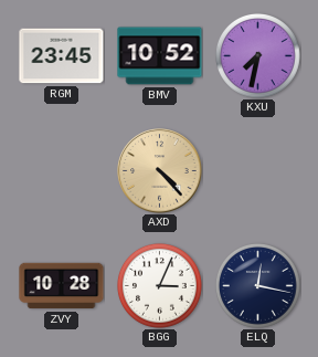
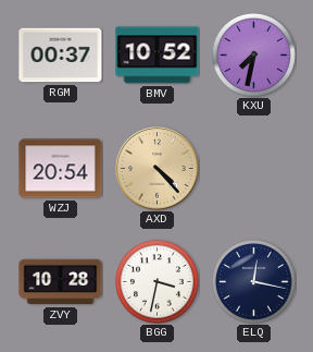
RGM: 23:45 -> 00:37
WZJ: none -> 20:54
BGG: 3:04 -> 3:32
